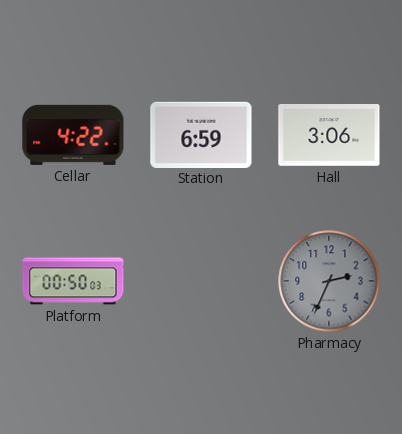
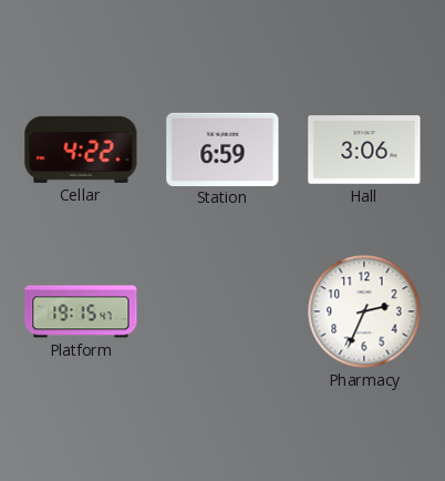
Platform: 00:50 -> 19:15
Pharmacy dial: grey -> white
